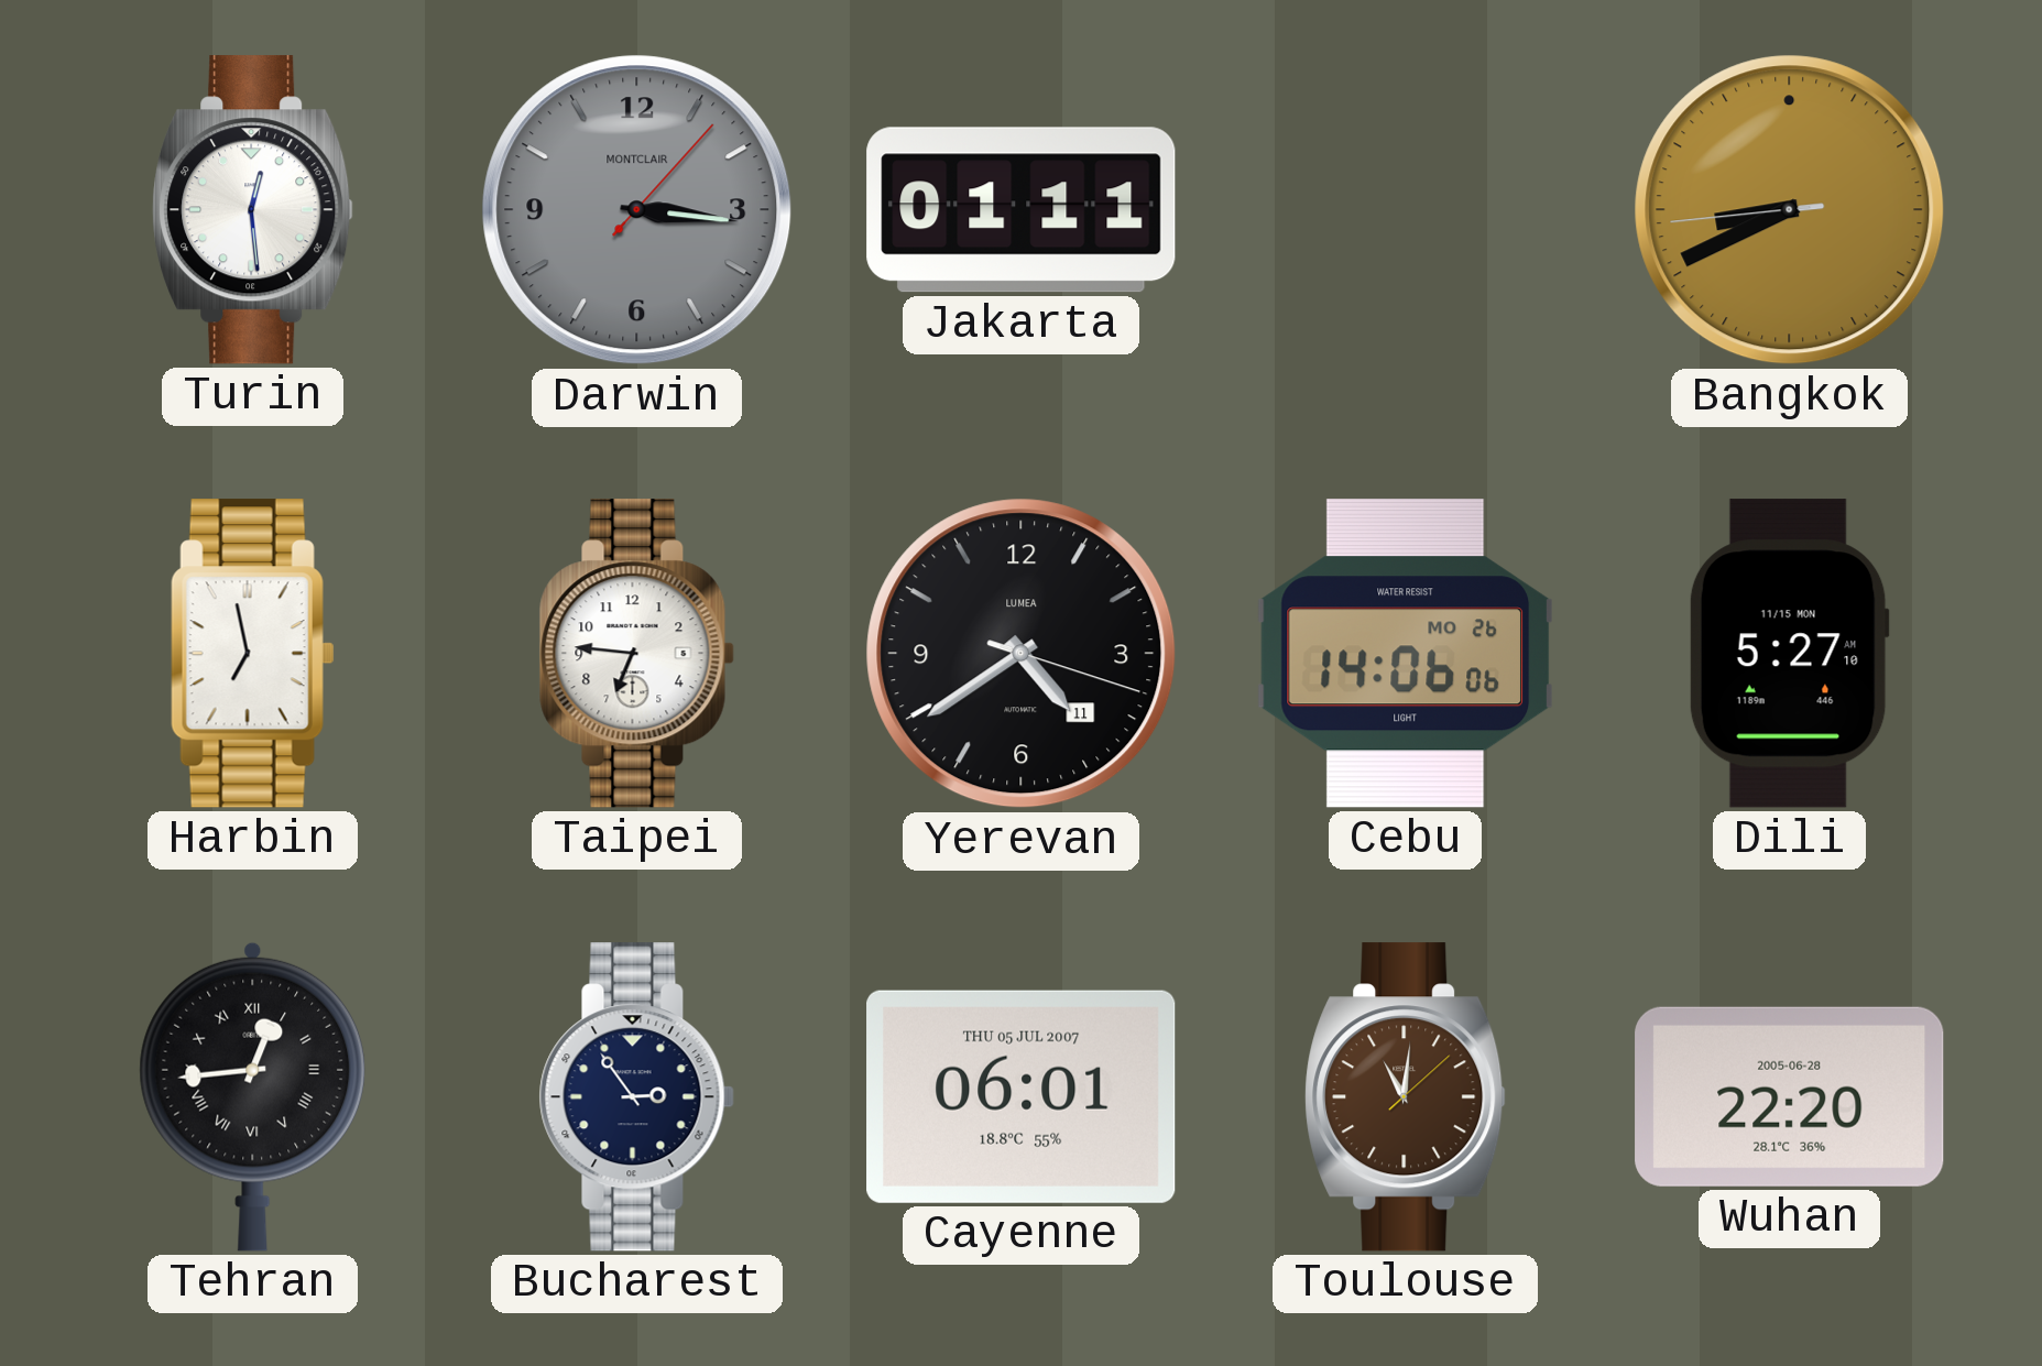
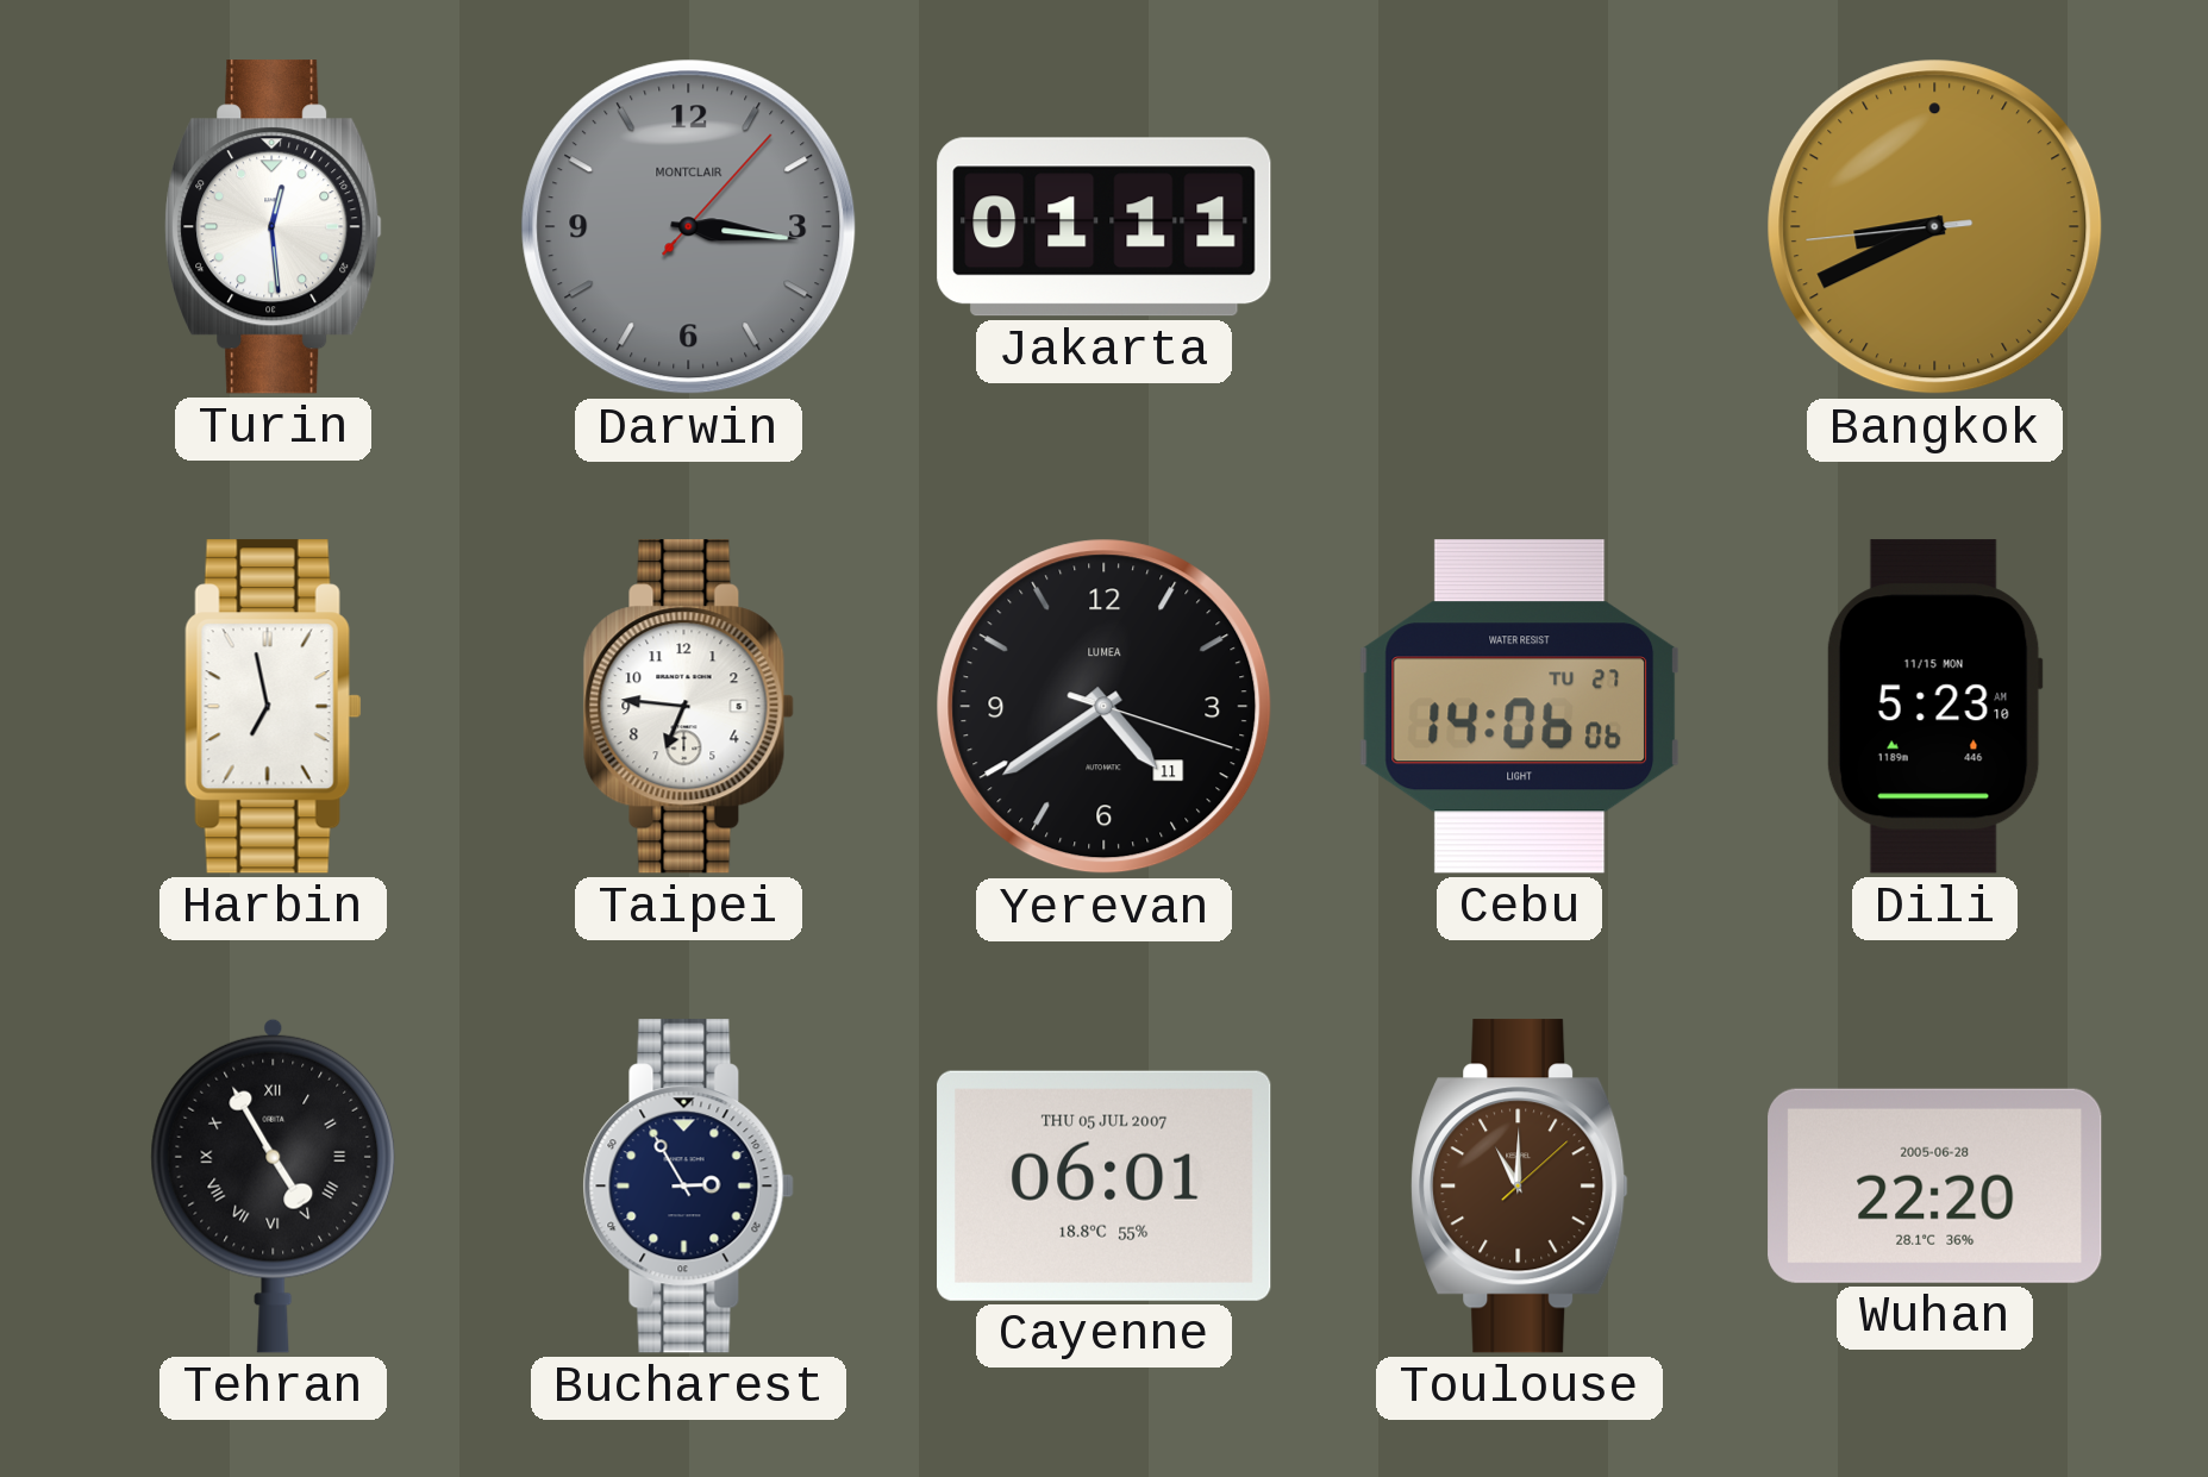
Cebu date: MO 26 -> TU 27
Dili: 5:27 -> 5:23
Tehran: 12:44 -> 4:55
Bucharest: 2:54 -> 2:55
Toulouse: 11:01 -> 11:00
